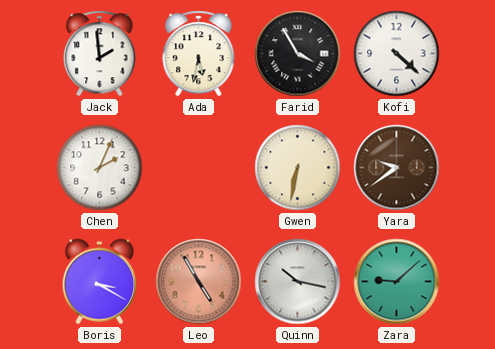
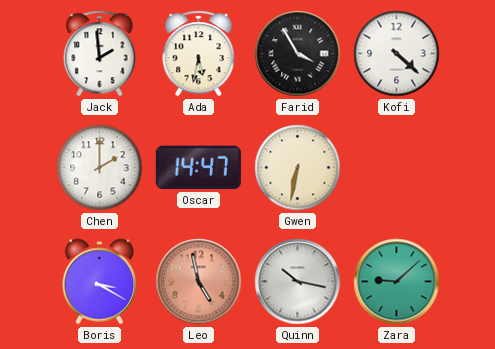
Chen: 2:04 -> 2:00
Oscar: none -> 14:47
Yara: 9:39 -> none
Leo: 4:55 -> 4:58
